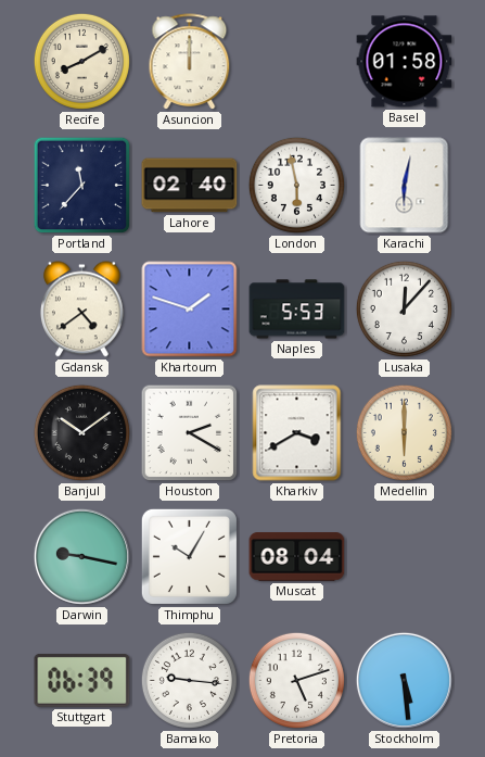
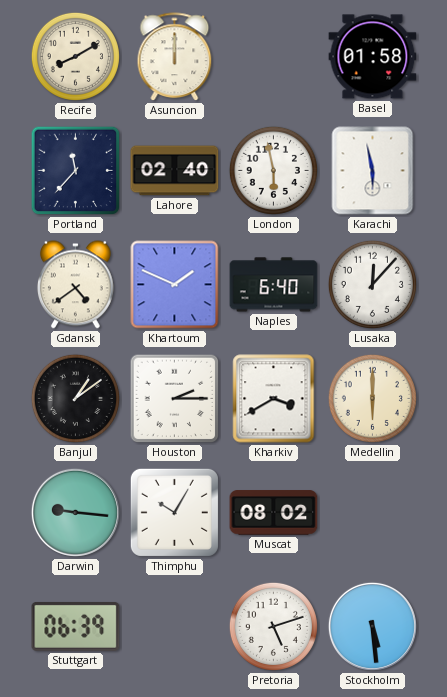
Karachi: 6:02 -> 5:58
Khartoum: 1:48 -> 1:49
Naples: 5:53 -> 6:40
Banjul: 10:09 -> 1:09
Houston: 2:20 -> 2:15
Darwin: 9:17 -> 9:16
Muscat: 08:04 -> 08:02
Bamako: 9:16 -> none
